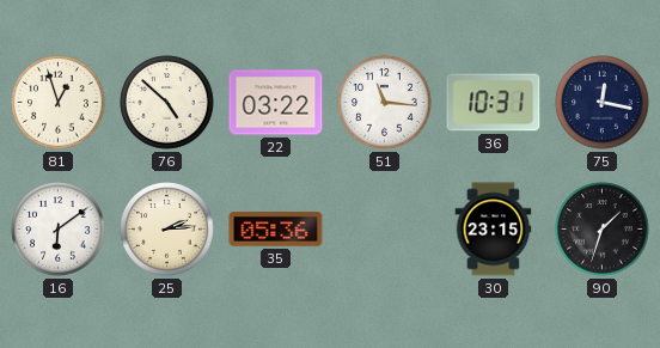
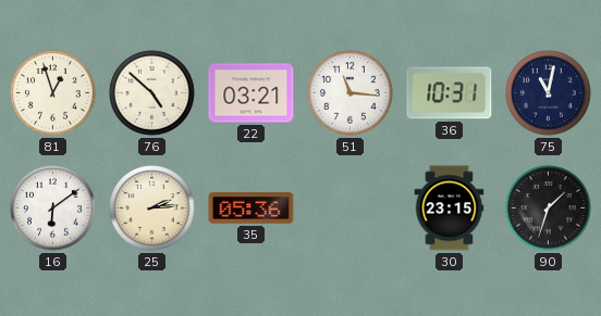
22: 03:22 -> 03:21
75: 12:17 -> 11:02
